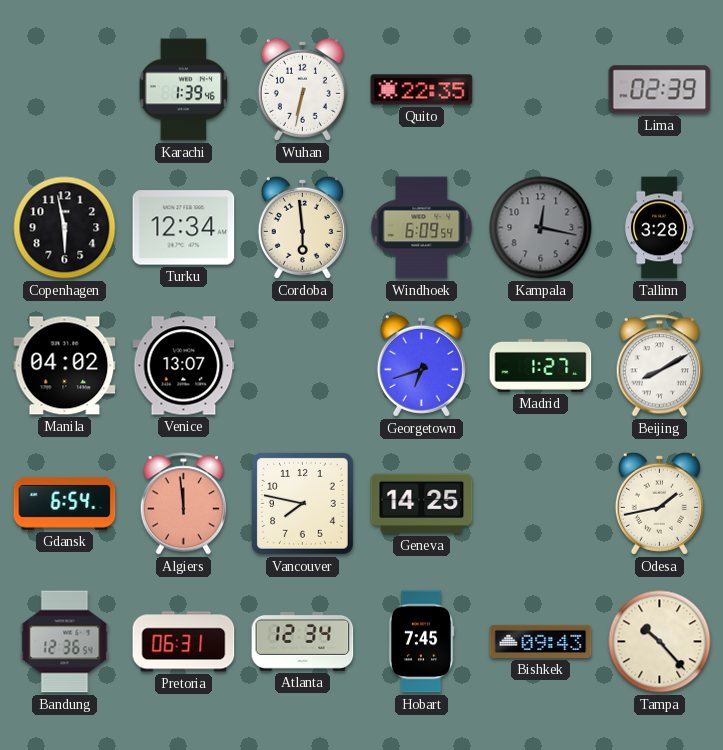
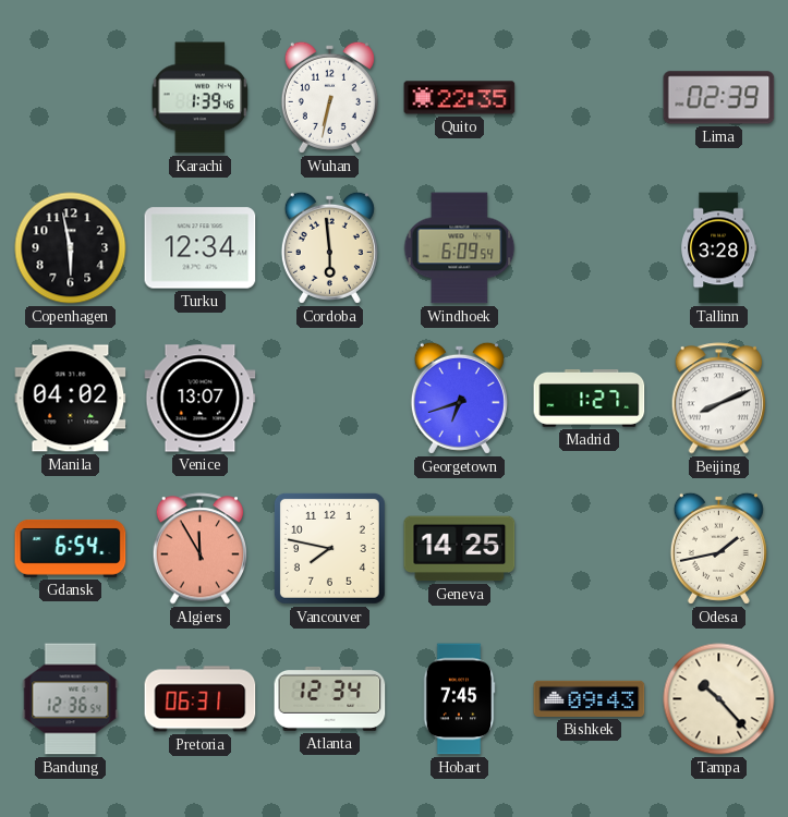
Kampala: 12:17 -> none
Beijing: 8:10 -> 8:11
Algiers: 11:59 -> 11:55
